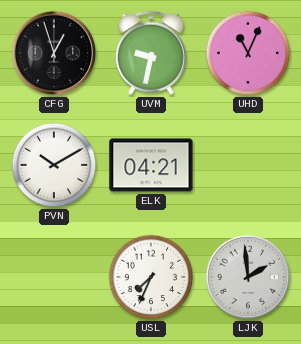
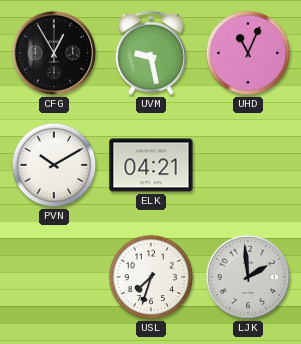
CFG: 12:57 -> 12:55
UVM: 9:32 -> 9:28
USL: 7:34 -> 7:33
